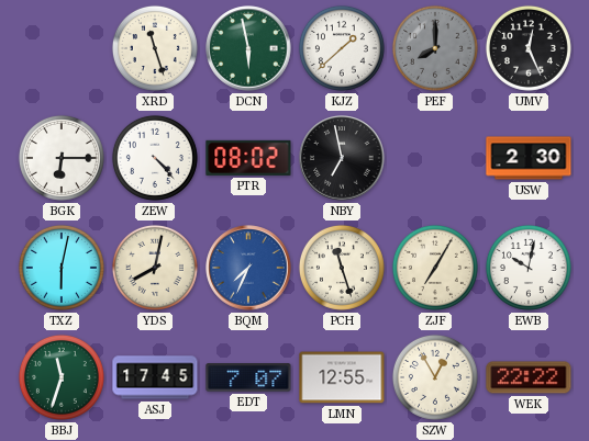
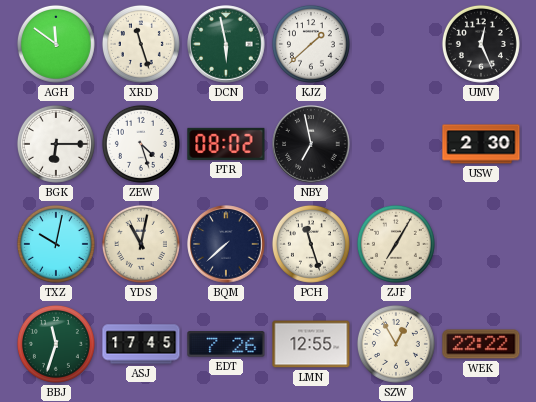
AGH: none -> 11:51
PEF: 8:00 -> none
ZEW: 4:23 -> 4:27
TXZ: 6:02 -> 10:02
YDS: 8:02 -> 11:02
BQM: 7:34 -> 7:38
BQM dial: blue -> navy
EWB: 10:02 -> none
EDT: 7:07 -> 7:26
